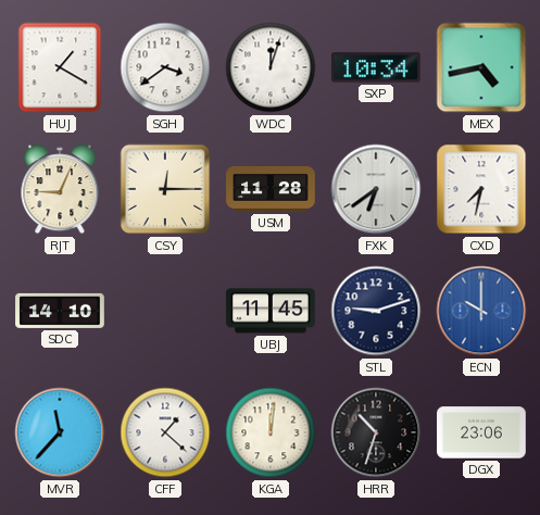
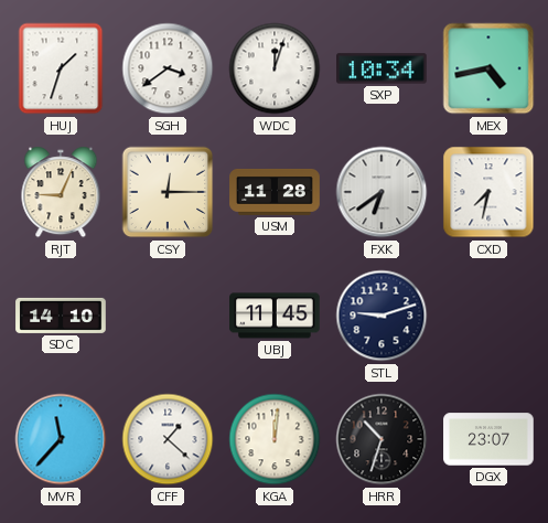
HUJ: 1:20 -> 1:33
ECN: 10:00 -> none
DGX: 23:06 -> 23:07
